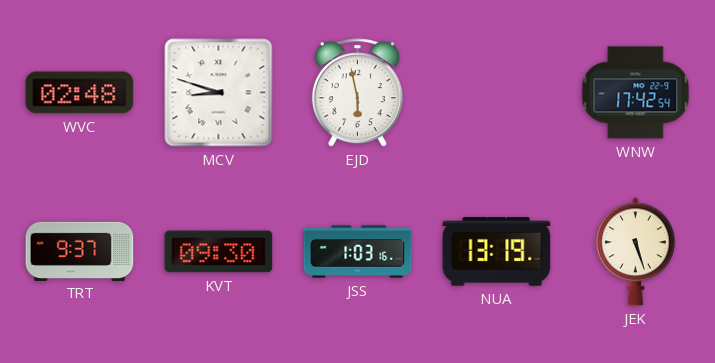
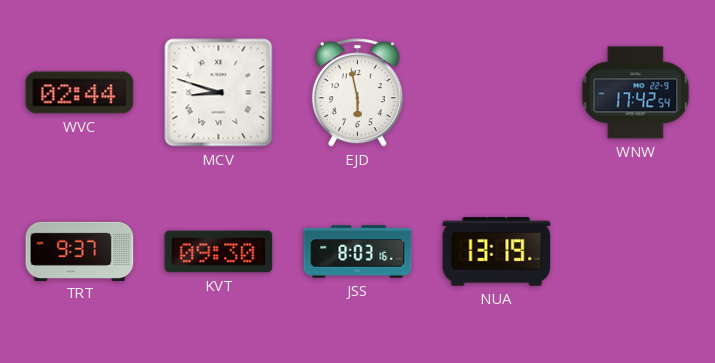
WVC: 02:48 -> 02:44
JSS: 1:03 -> 8:03
JEK: 5:27 -> none
